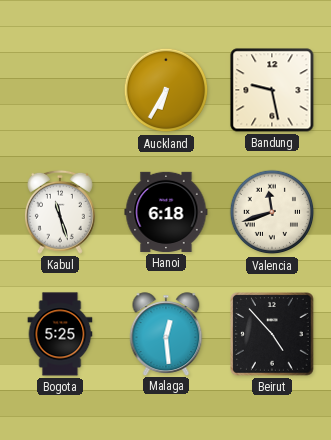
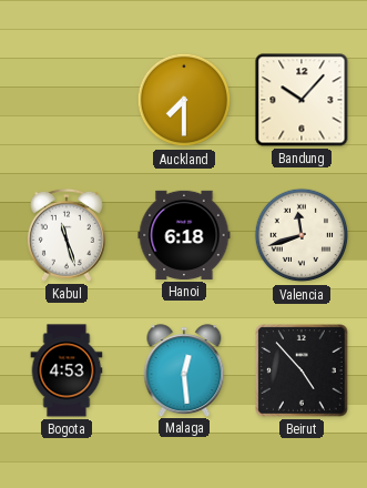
Auckland: 6:35 -> 7:30
Bandung: 9:28 -> 10:07
Bogota: 5:25 -> 4:53
